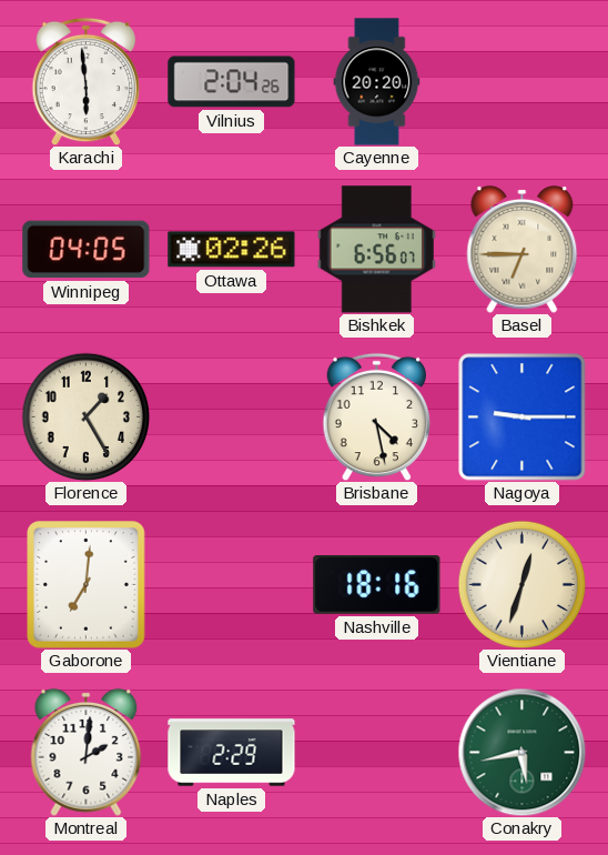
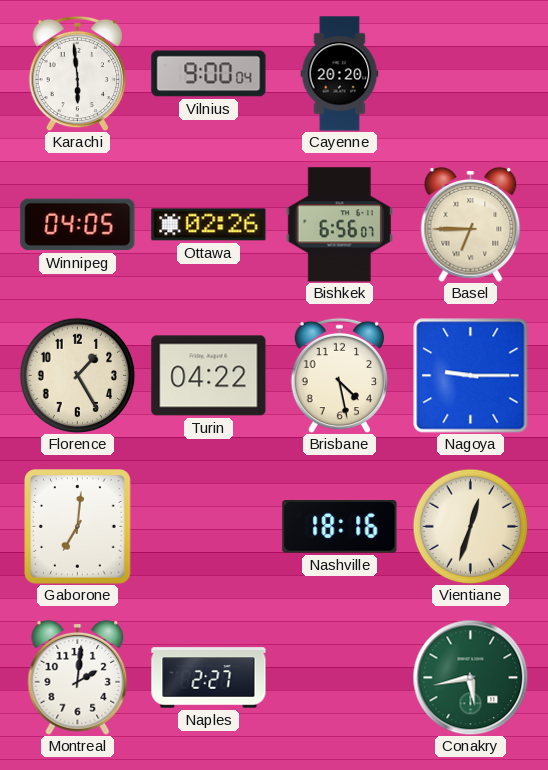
Vilnius: 2:04 -> 9:00
Turin: none -> 04:22
Naples: 2:29 -> 2:27
